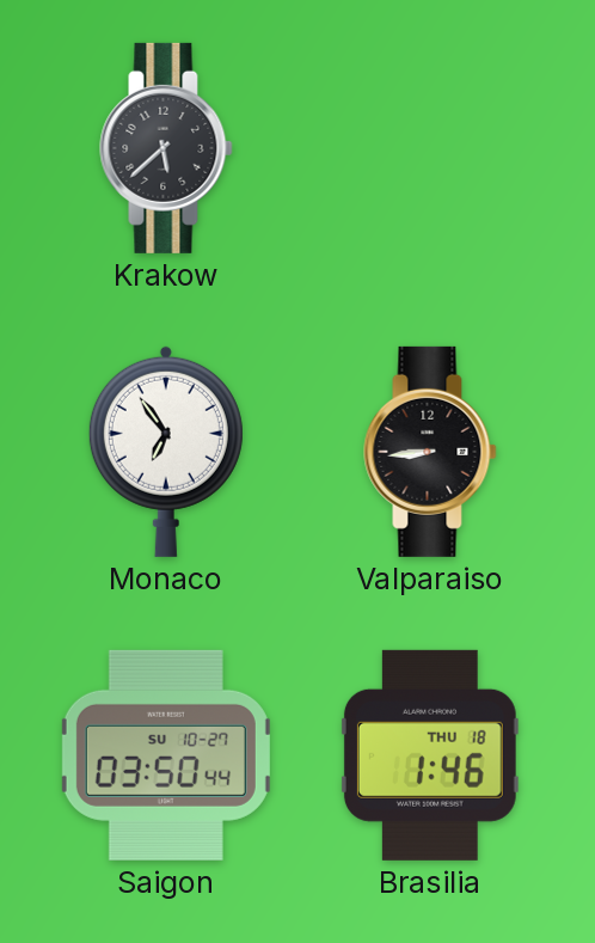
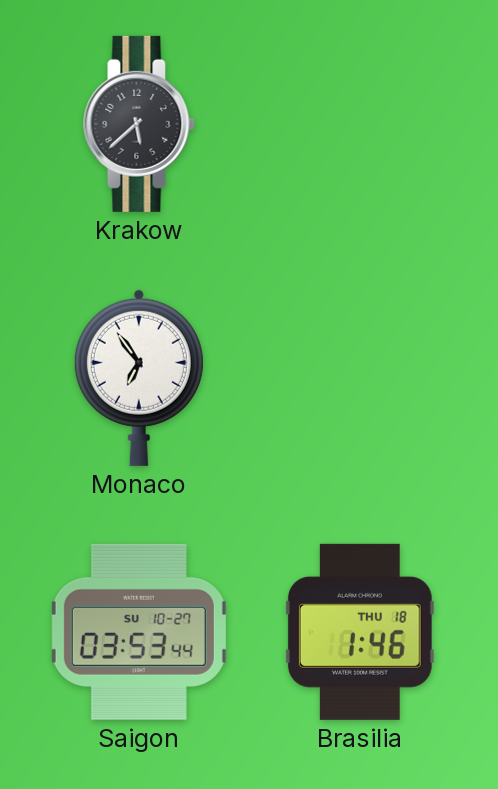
Valparaiso: 8:44 -> none
Saigon: 03:50 -> 03:53
